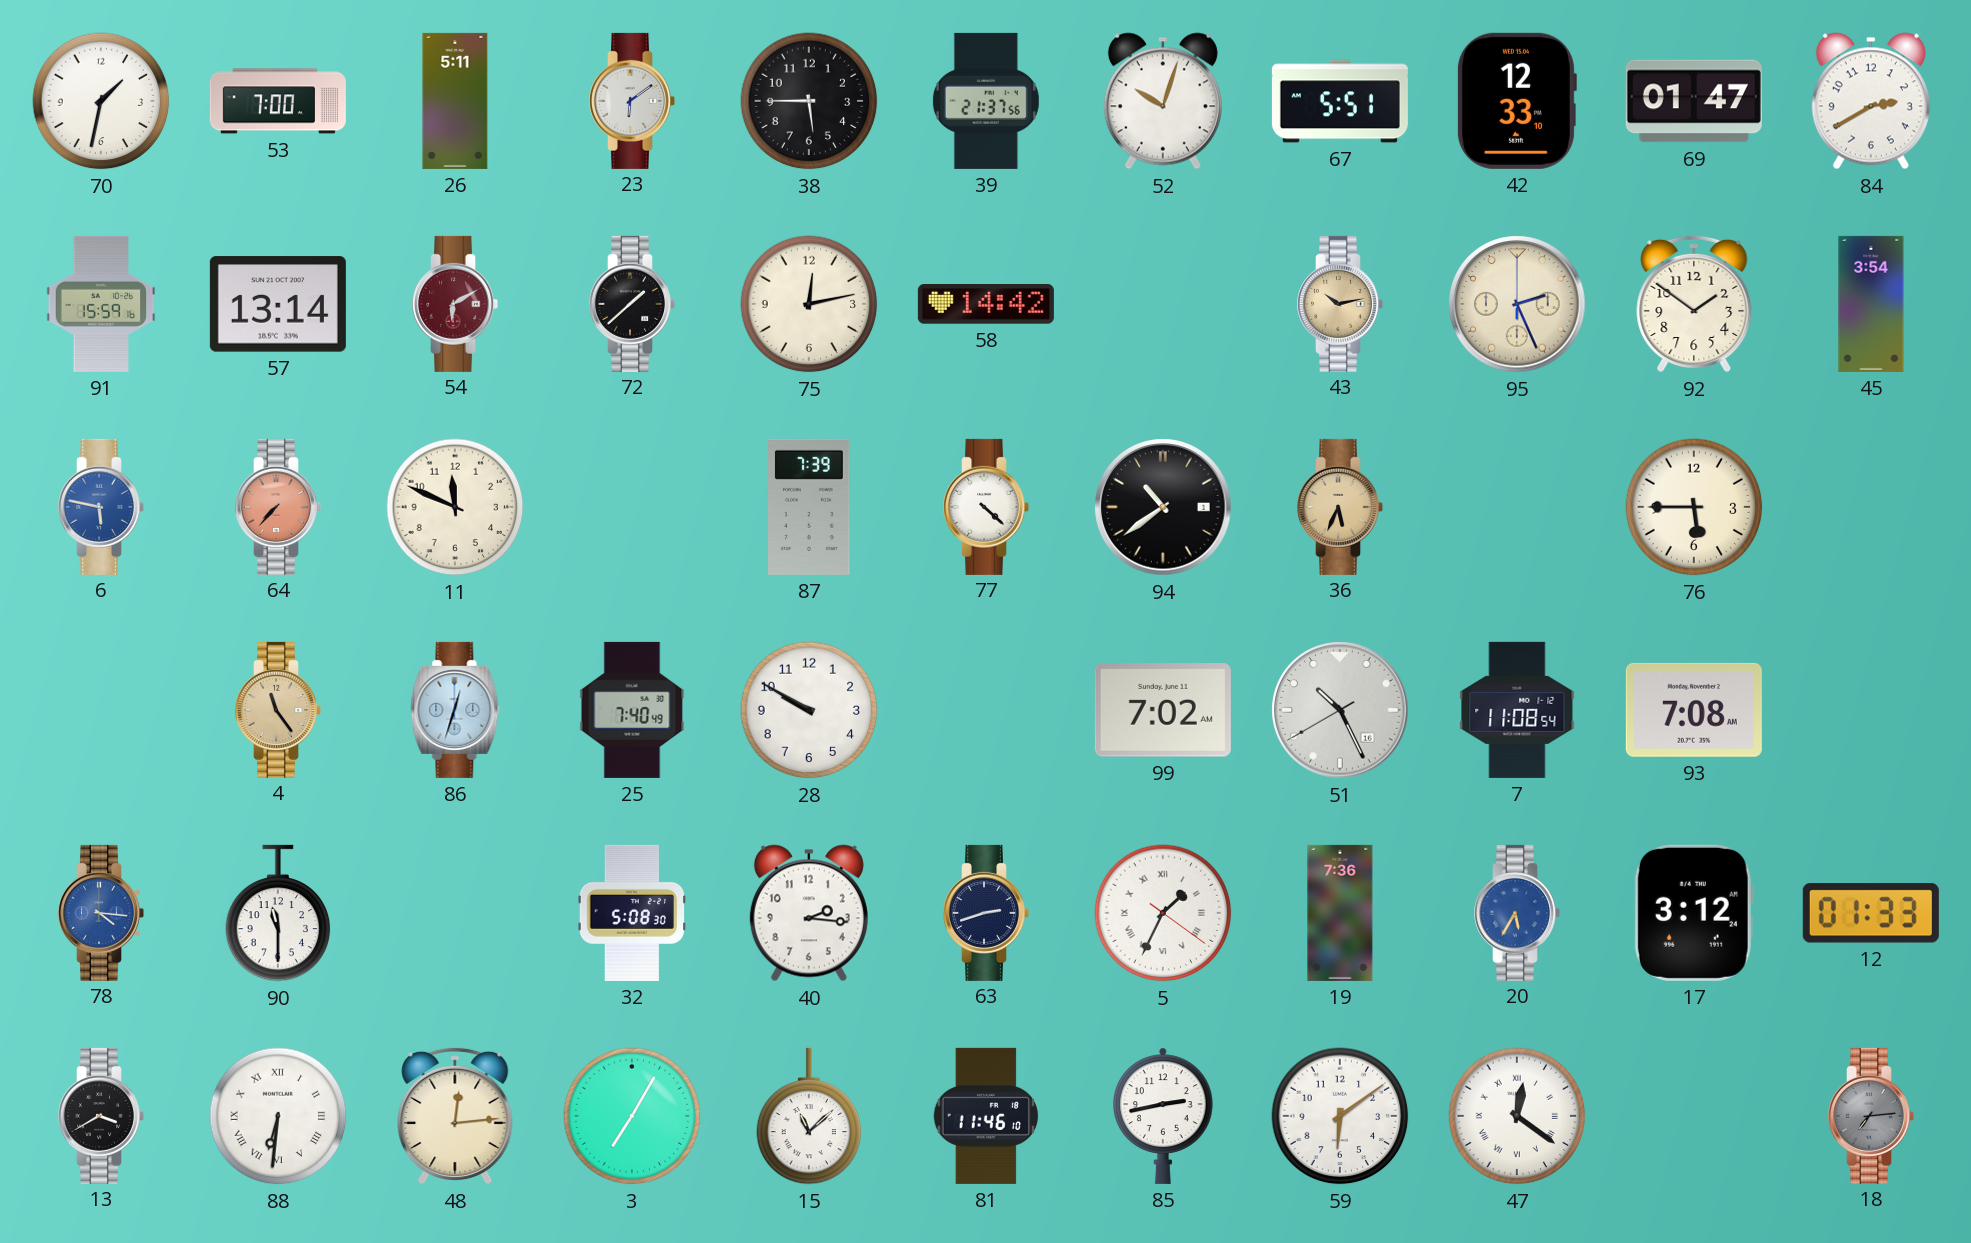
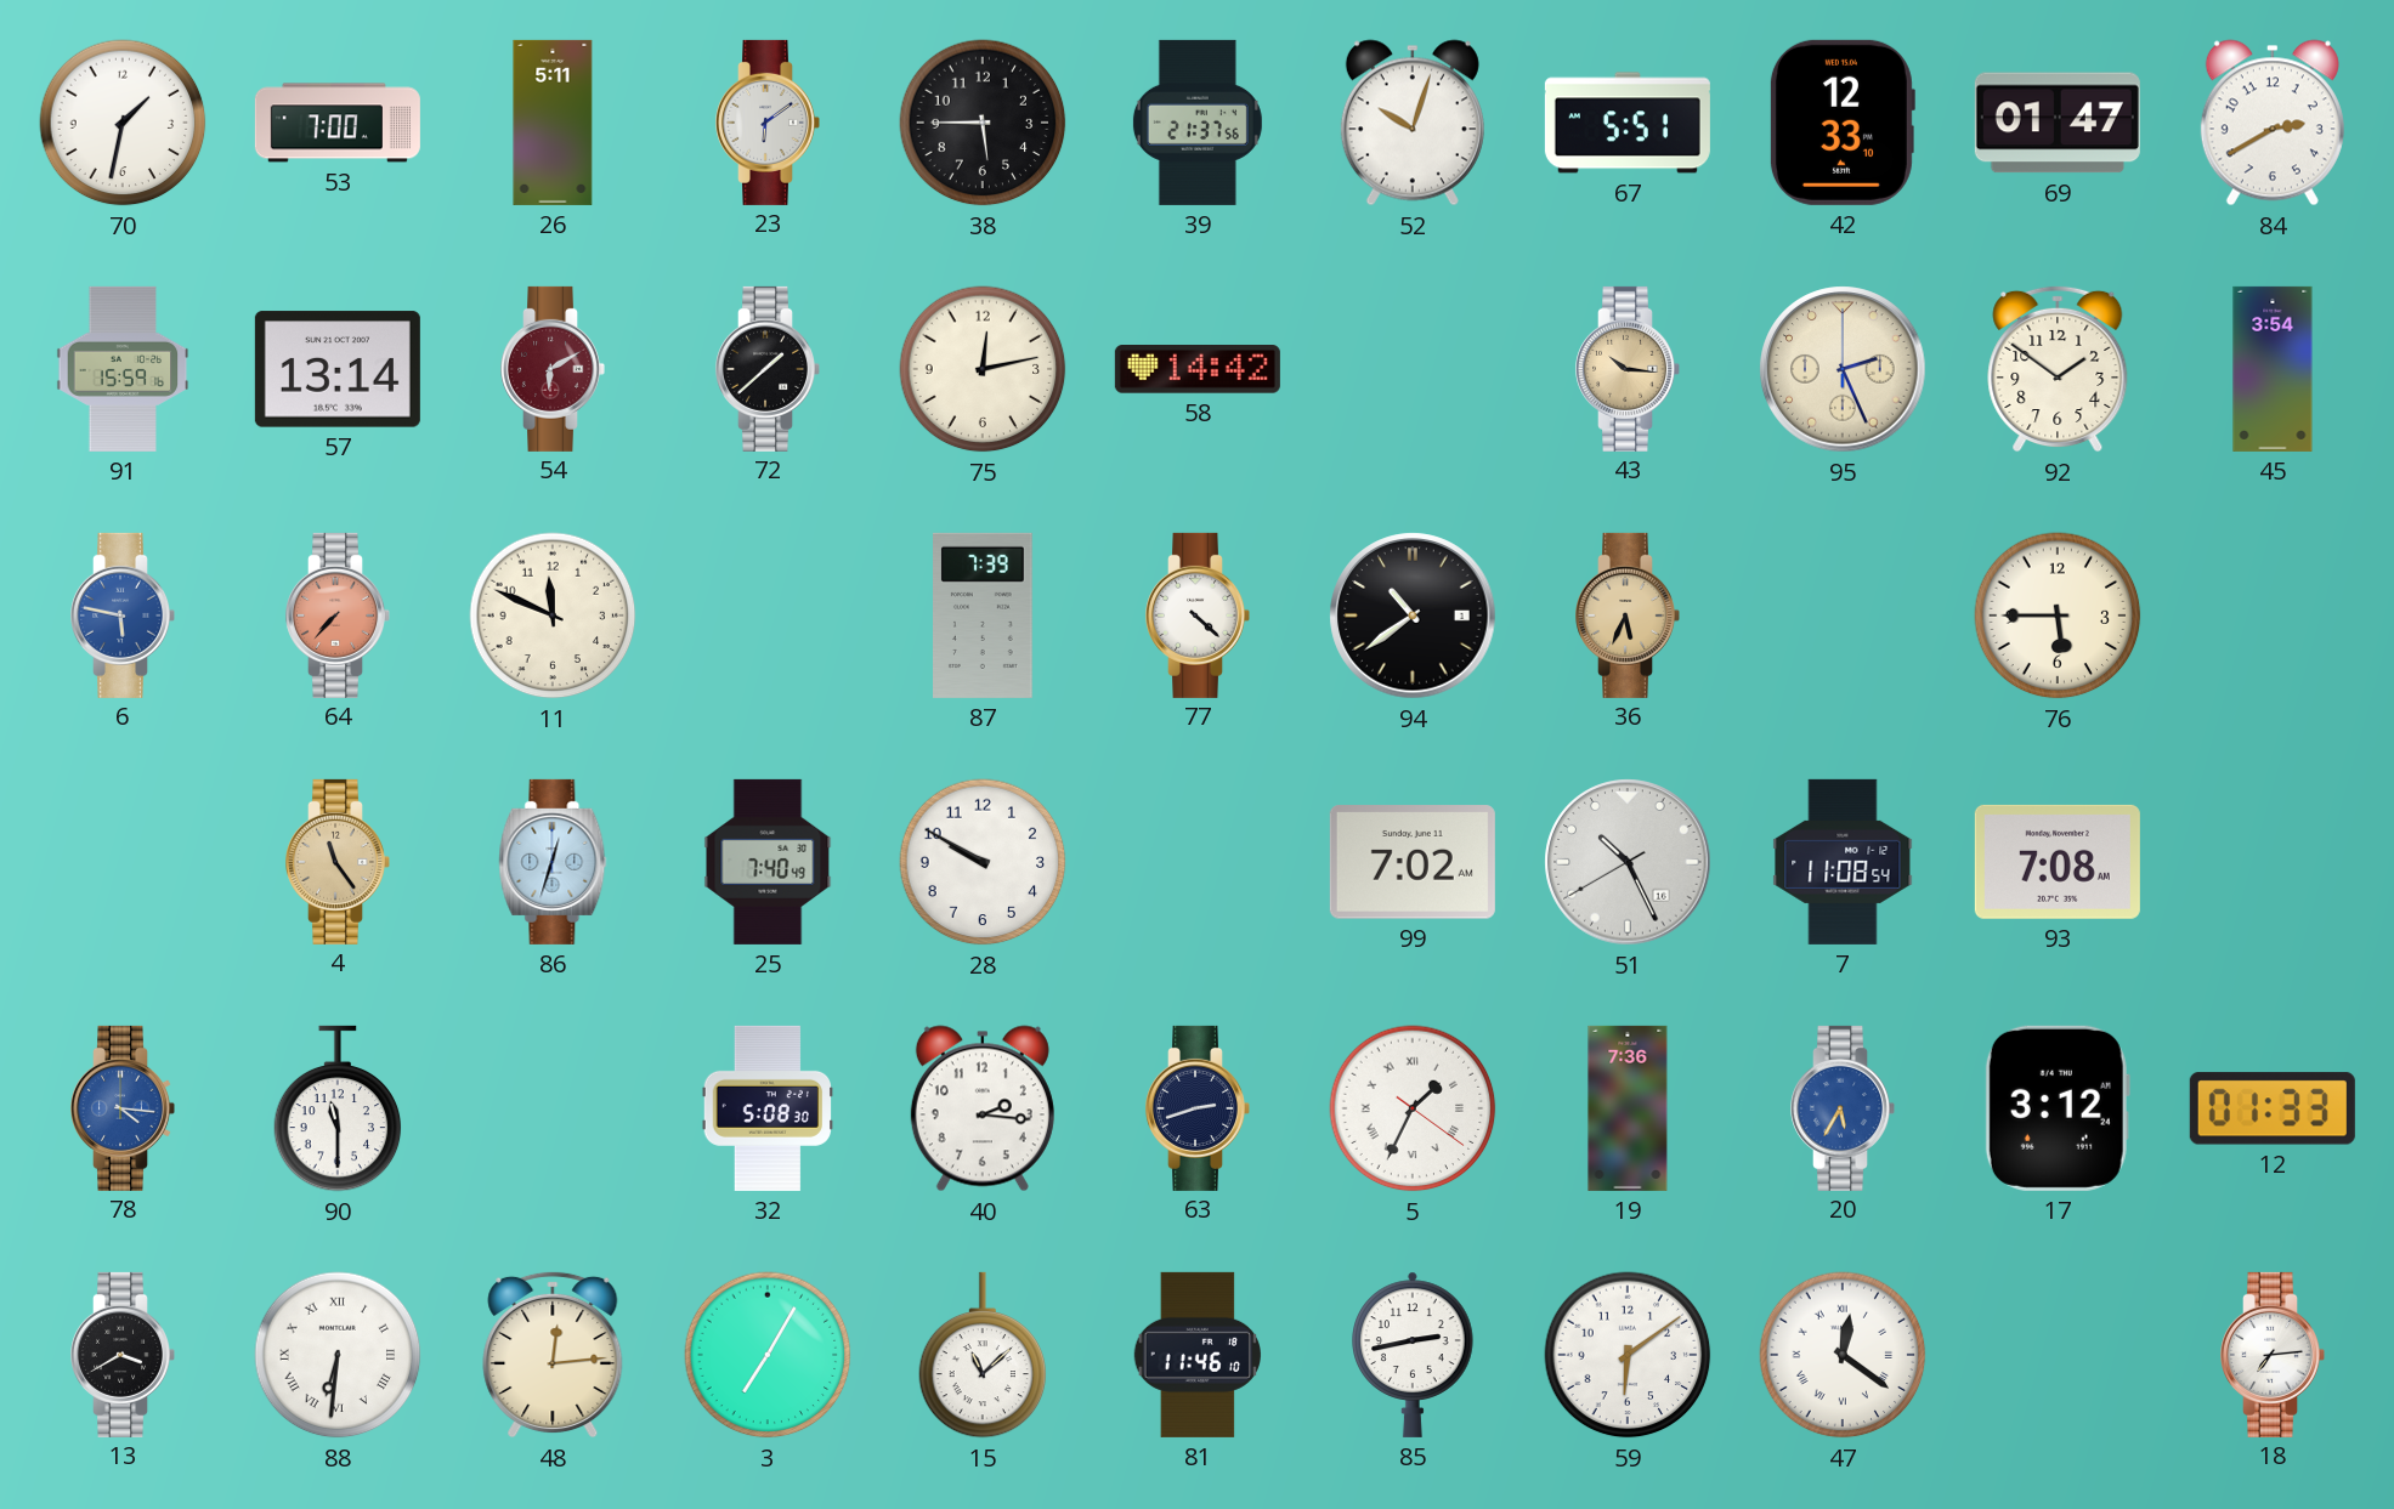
43: 10:13 -> 10:16
18 dial: grey -> white
